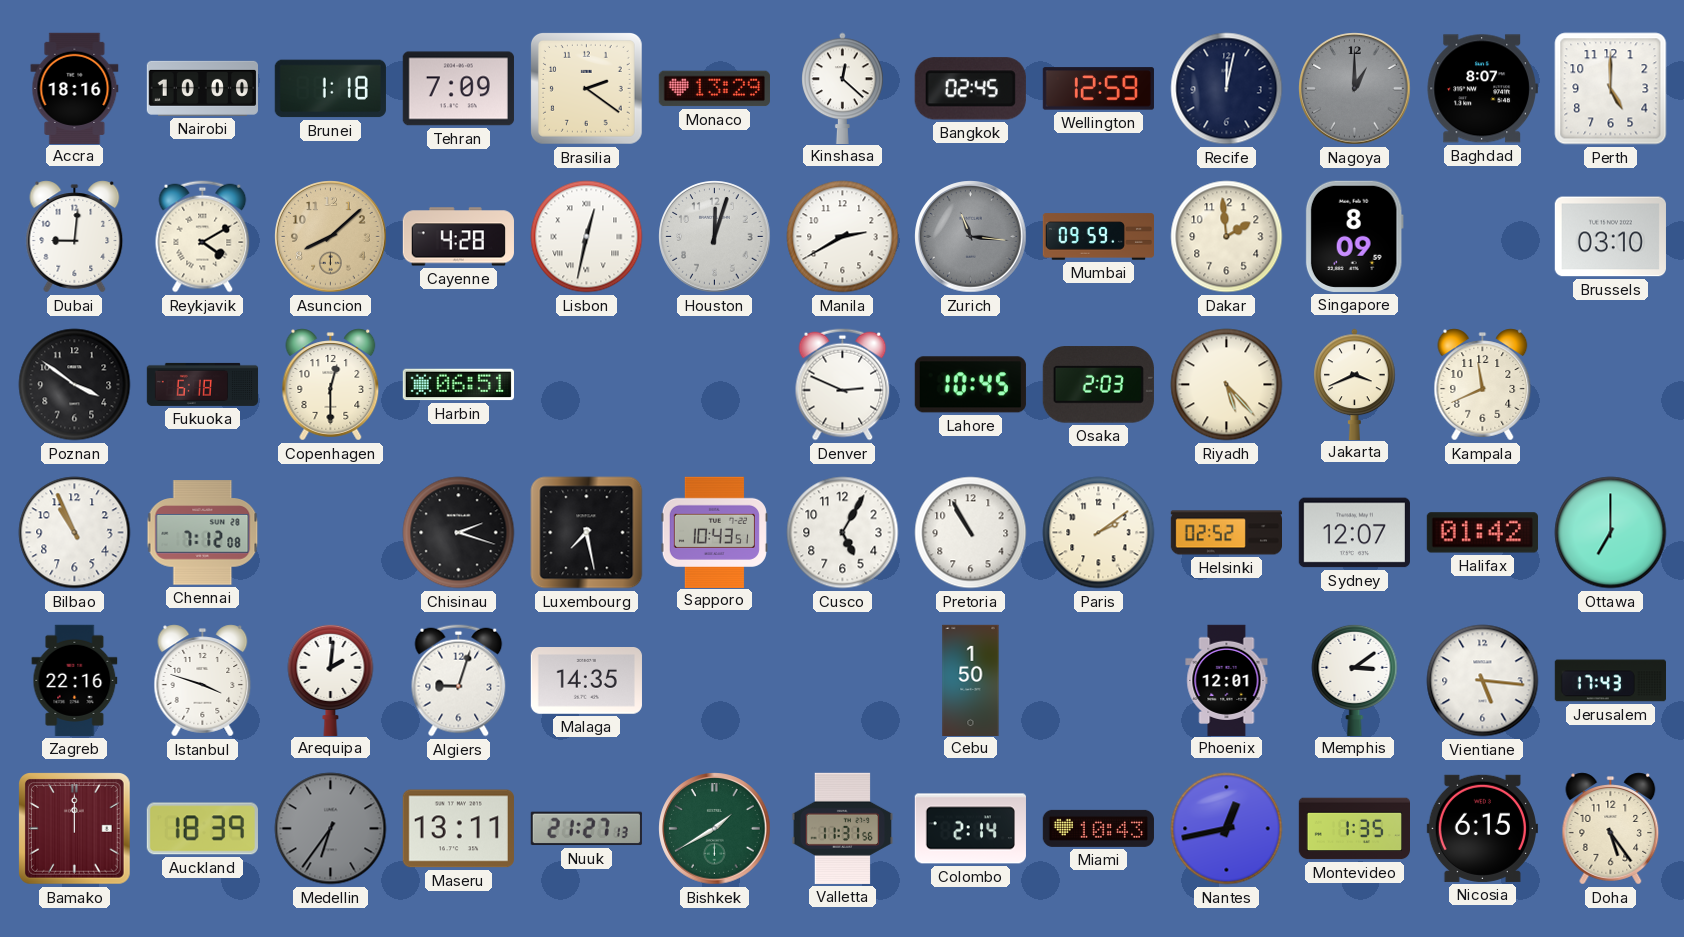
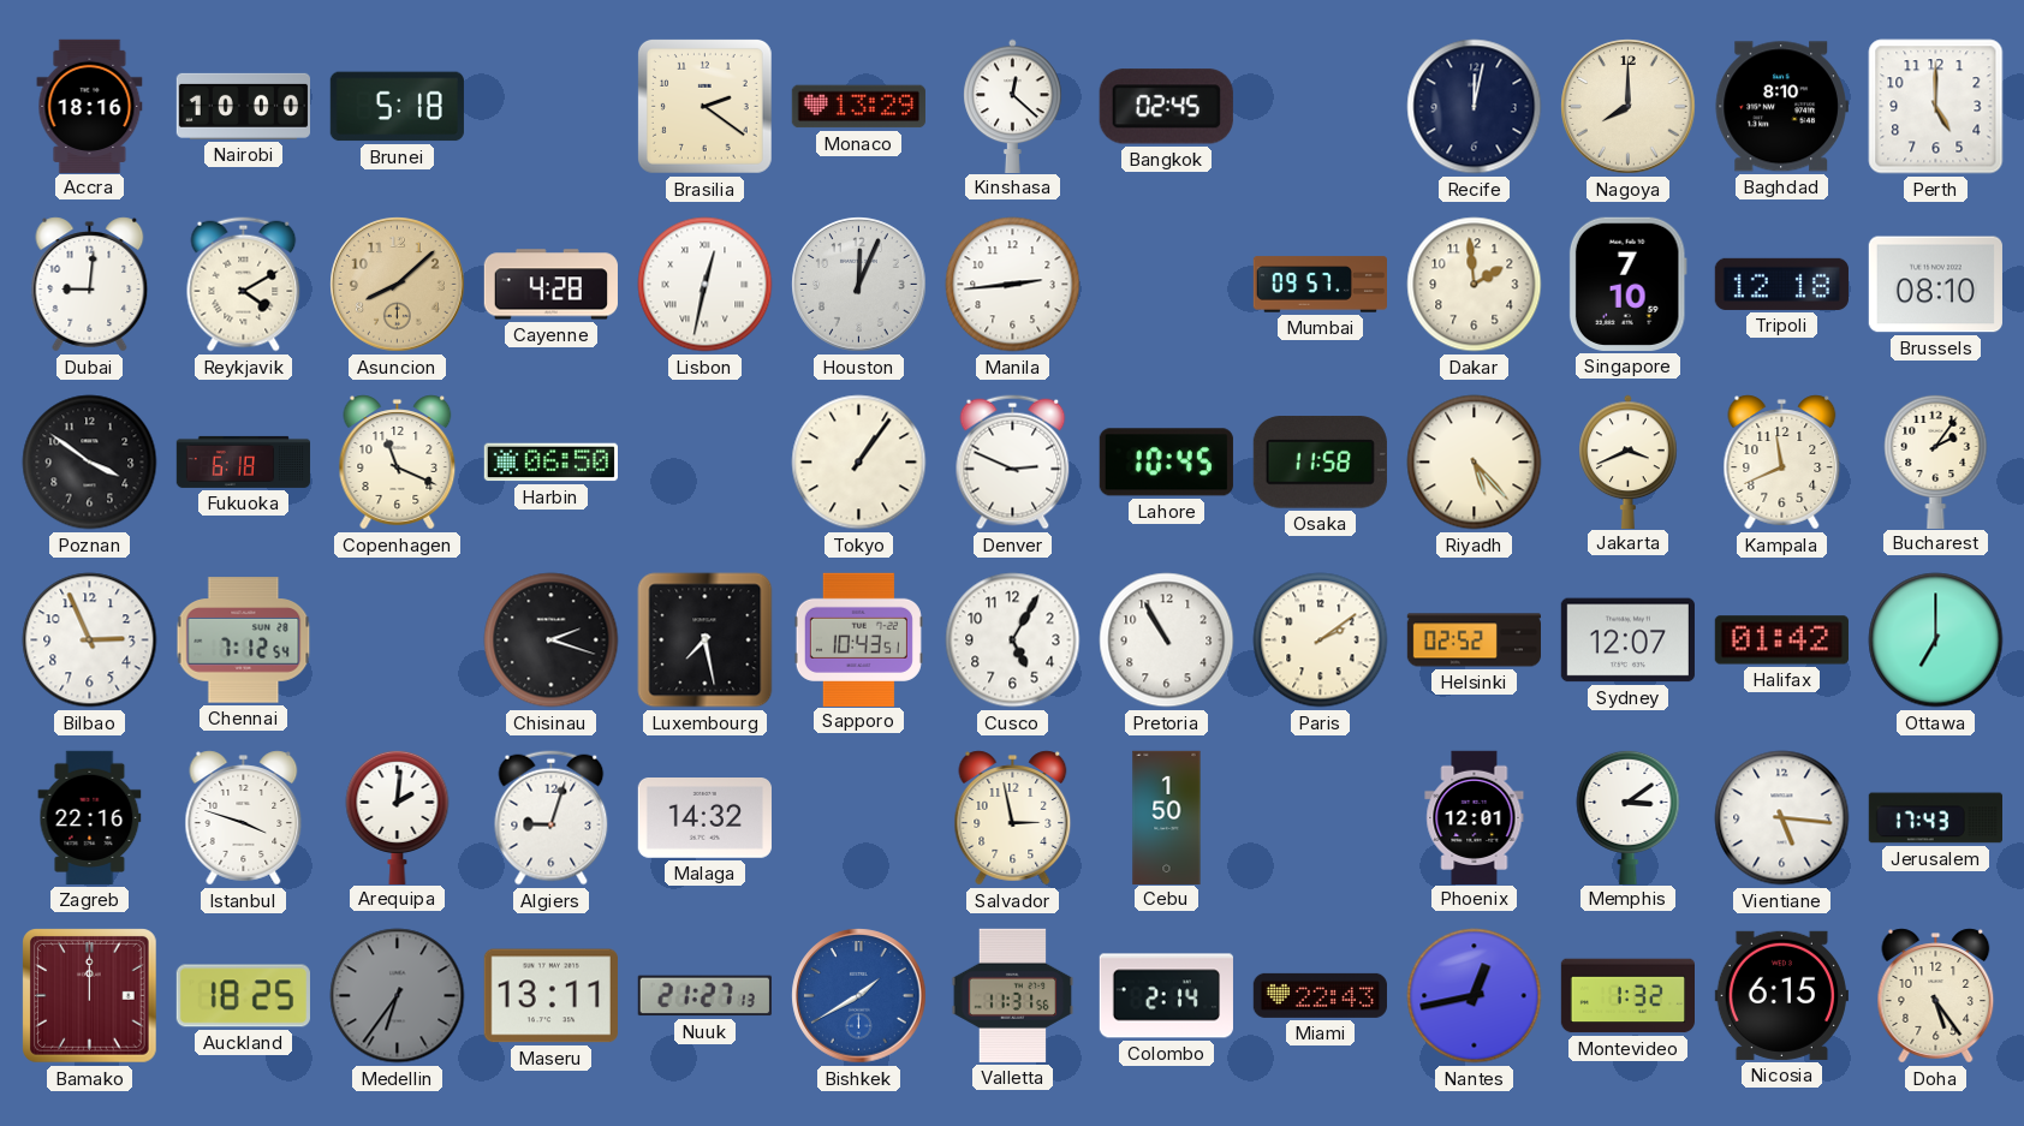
Brunei: 1:18 -> 5:18
Tehran: 7:09 -> none
Wellington: 12:59 -> none
Nagoya: 1:00 -> 8:00
Nagoya dial: grey -> cream
Baghdad: 8:07 -> 8:10
Houston: 12:03 -> 12:04
Manila: 2:40 -> 2:44
Zurich: 11:16 -> none
Mumbai: 09:59 -> 09:57
Singapore: 8:09 -> 7:10
Tripoli: none -> 12:18
Brussels: 03:10 -> 08:10
Copenhagen: 12:30 -> 11:19
Harbin: 06:51 -> 06:50
Tokyo: none -> 1:06
Osaka: 2:03 -> 11:58
Bucharest: none -> 2:06
Bilbao: 10:56 -> 2:56
Chennai: 7:12:08 -> 7:12:54
Malaga: 14:35 -> 14:32
Salvador: none -> 2:58
Auckland: 18:39 -> 18:25
Bishkek dial: green -> blue
Miami: 10:43 -> 22:43
Montevideo: 1:35 -> 1:32
